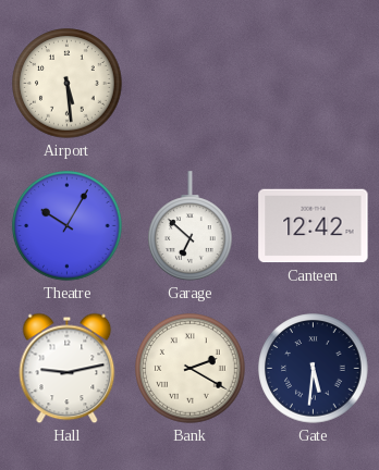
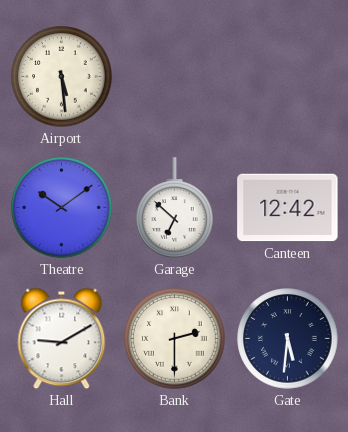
Theatre: 10:05 -> 10:09
Hall: 9:13 -> 9:10
Bank: 2:20 -> 2:30
